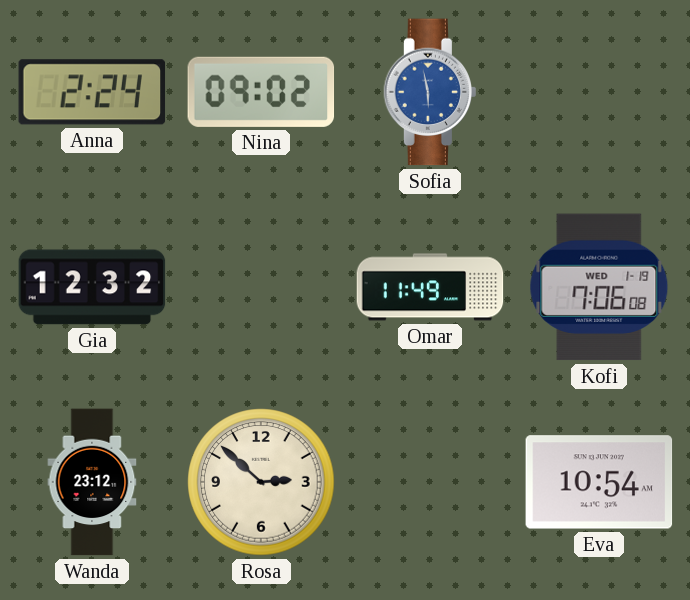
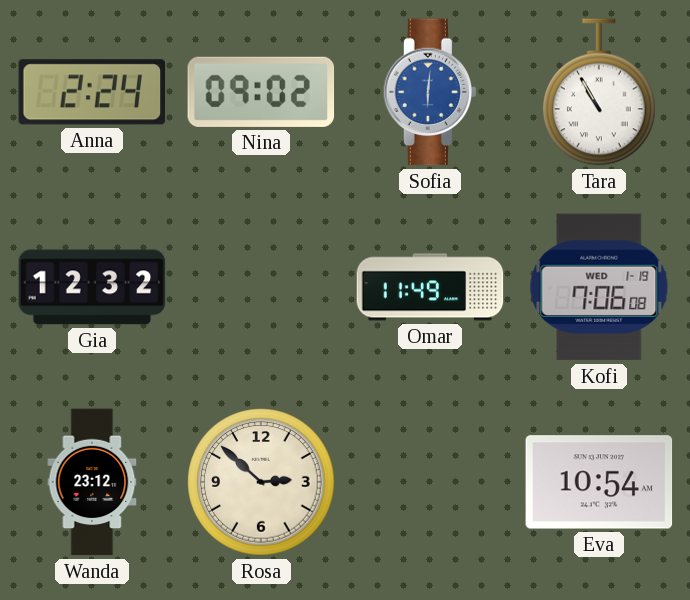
Sofia: 5:58 -> 6:01
Tara: none -> 10:55
